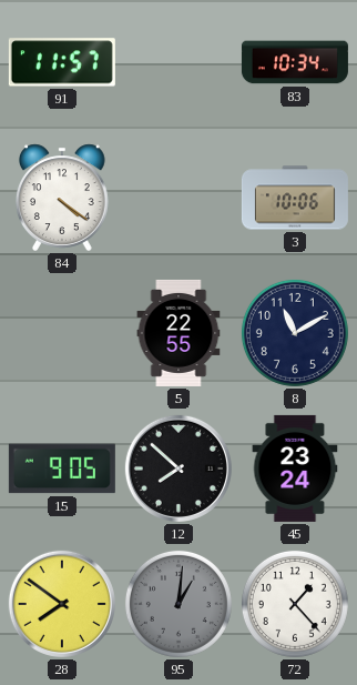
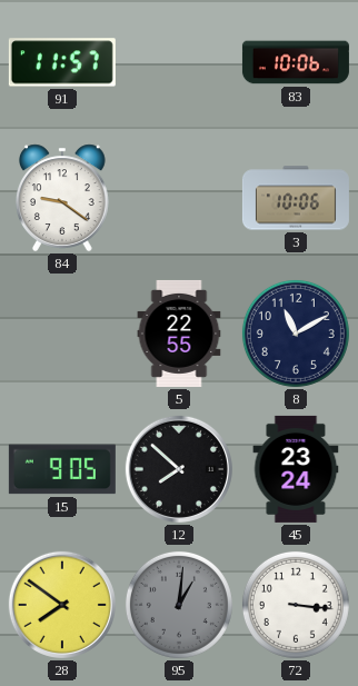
83: 10:34 -> 10:06
84: 4:21 -> 9:21
72: 1:23 -> 3:16
